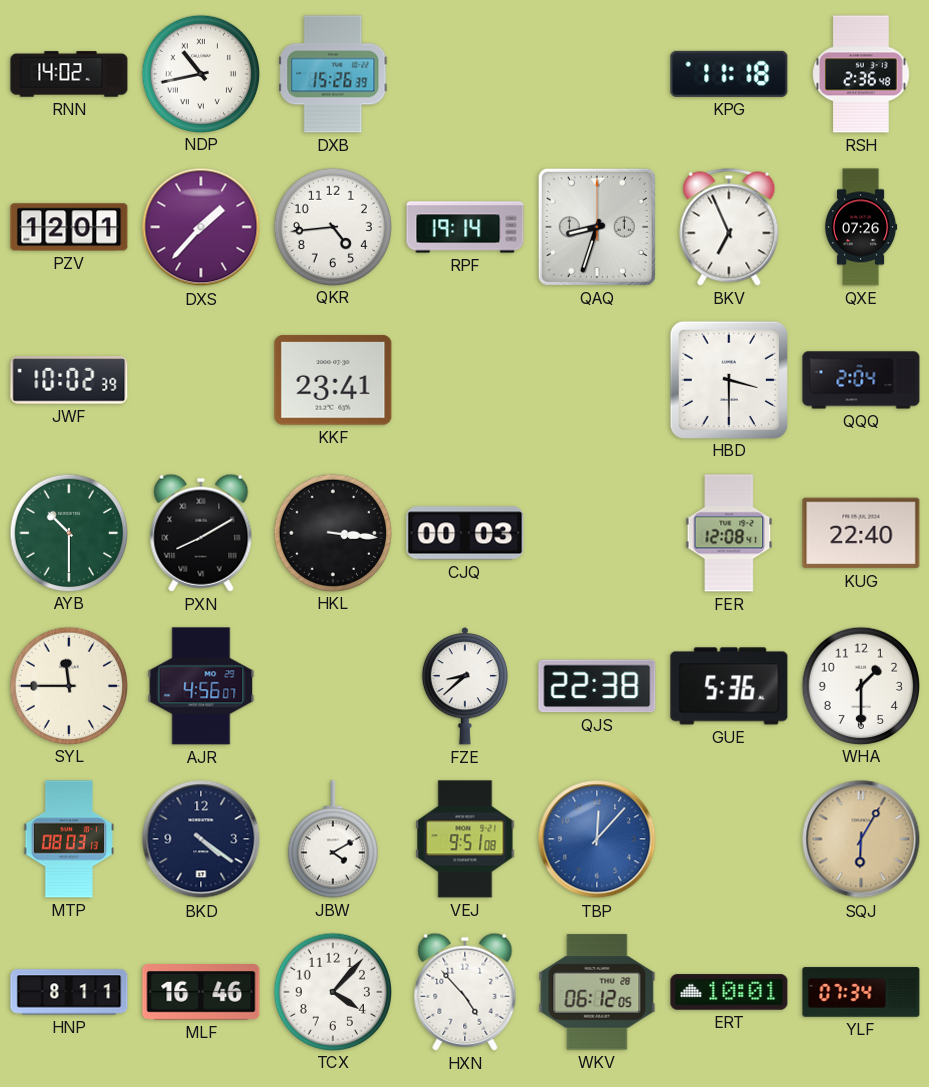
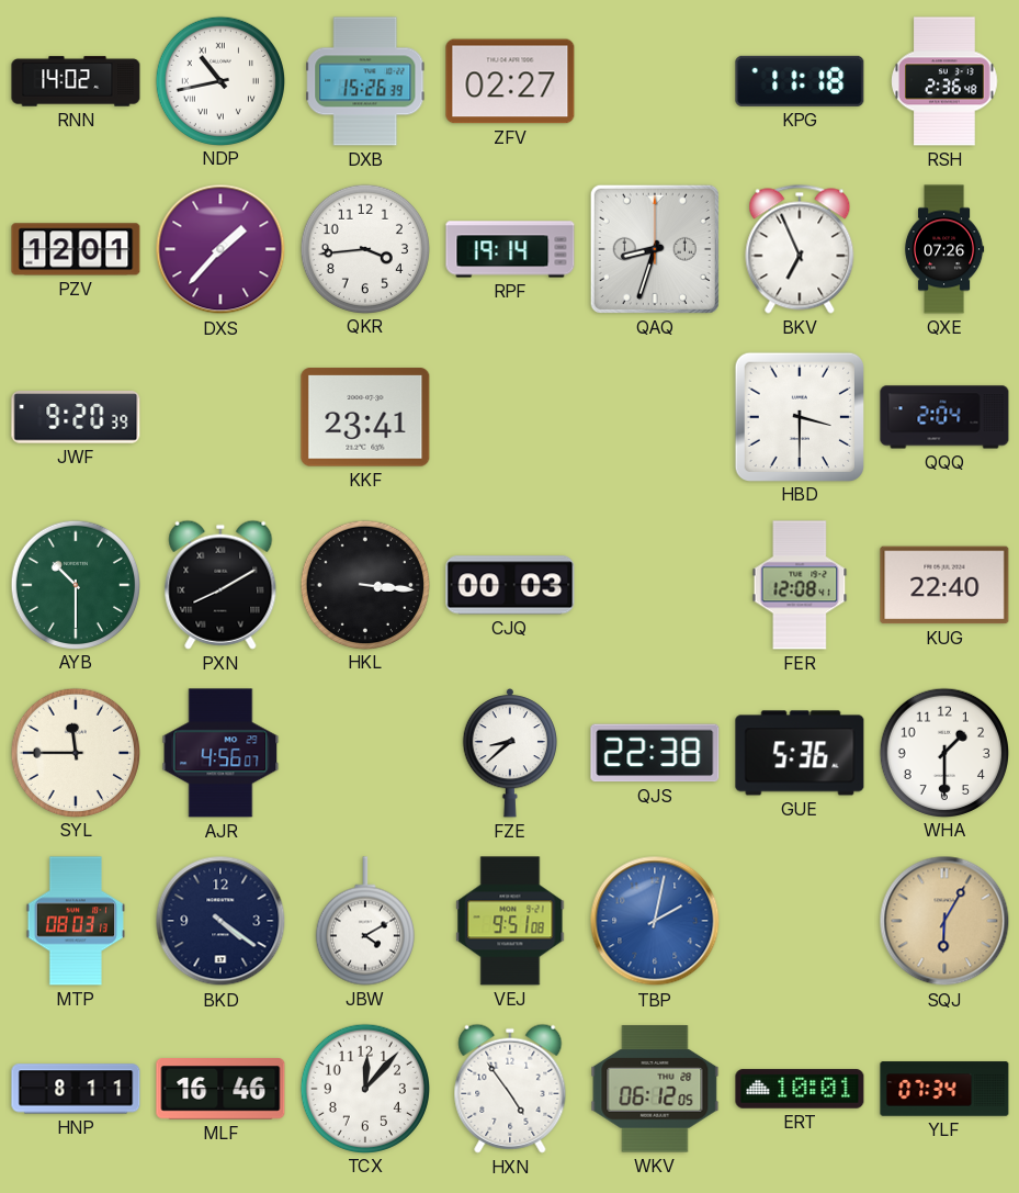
ZFV: none -> 02:27
QKR: 4:44 -> 3:44
JWF: 10:02 -> 9:20
TBP: 12:07 -> 2:02
TCX: 4:07 -> 12:07
HXN: 4:53 -> 4:54
